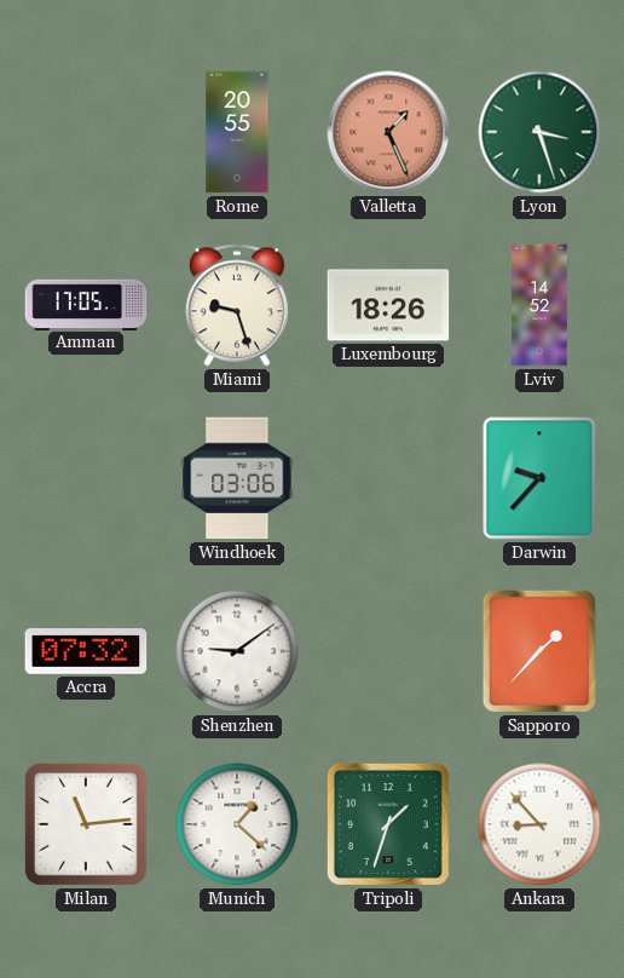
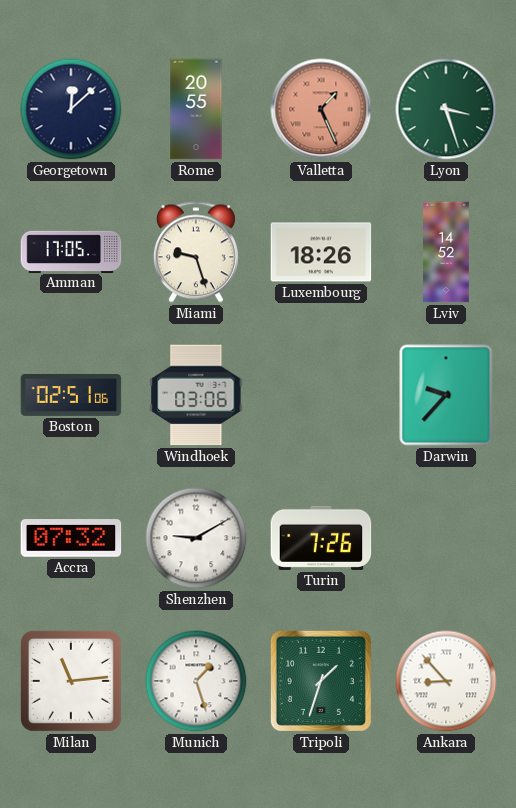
Georgetown: none -> 12:08
Boston: none -> 02:51
Shenzhen: 9:09 -> 9:10
Turin: none -> 7:26
Sapporo: 1:37 -> none
Munich: 1:22 -> 1:27
